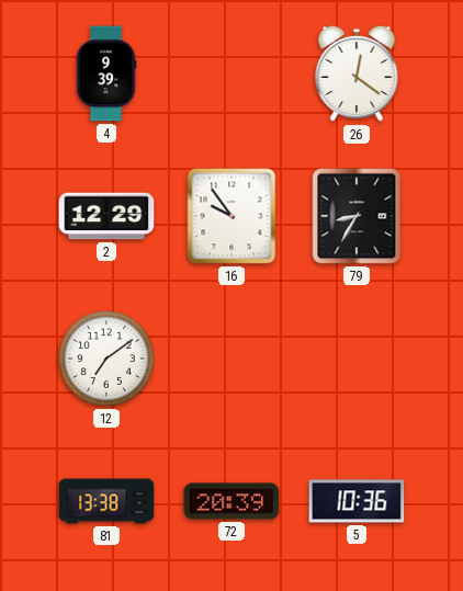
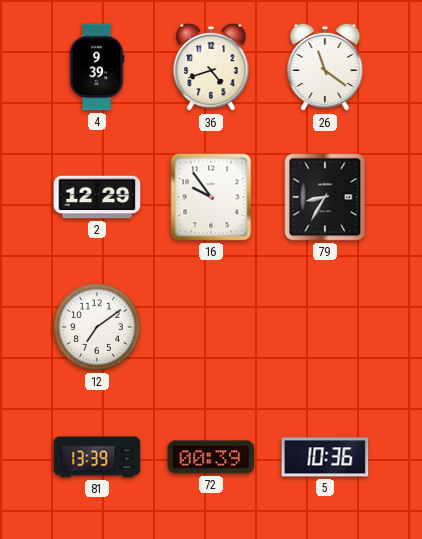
36: none -> 4:42
26: 12:21 -> 11:21
81: 13:38 -> 13:39
72: 20:39 -> 00:39
